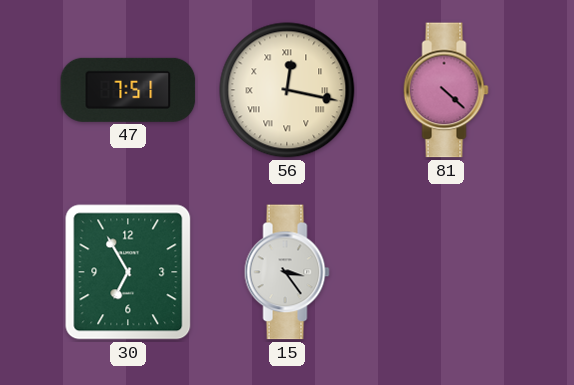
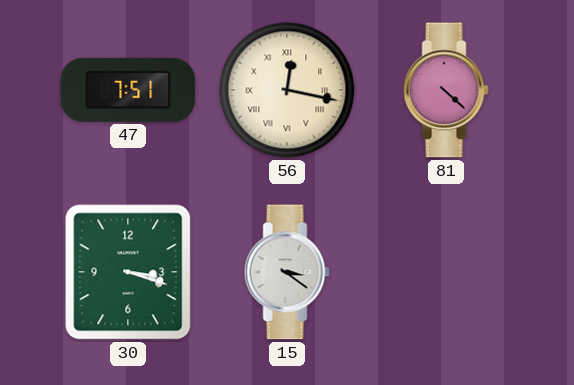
30: 6:55 -> 3:18
15: 3:24 -> 3:21
